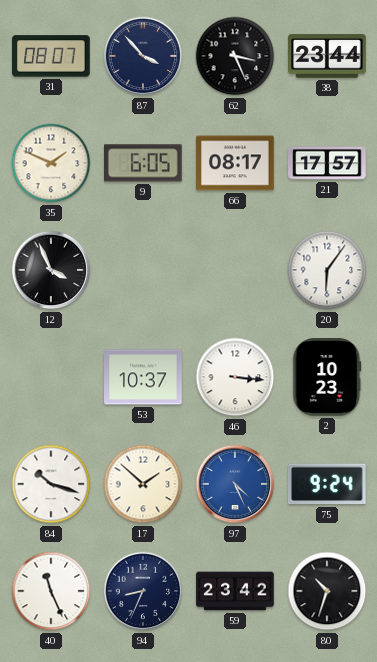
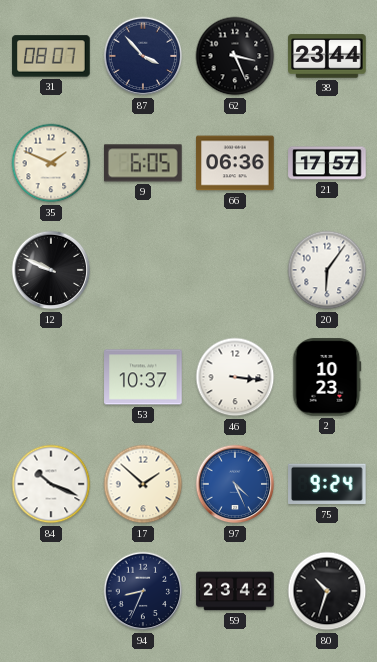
66: 08:17 -> 06:36
12: 3:56 -> 9:49
84: 10:18 -> 10:19
40: 11:26 -> none
